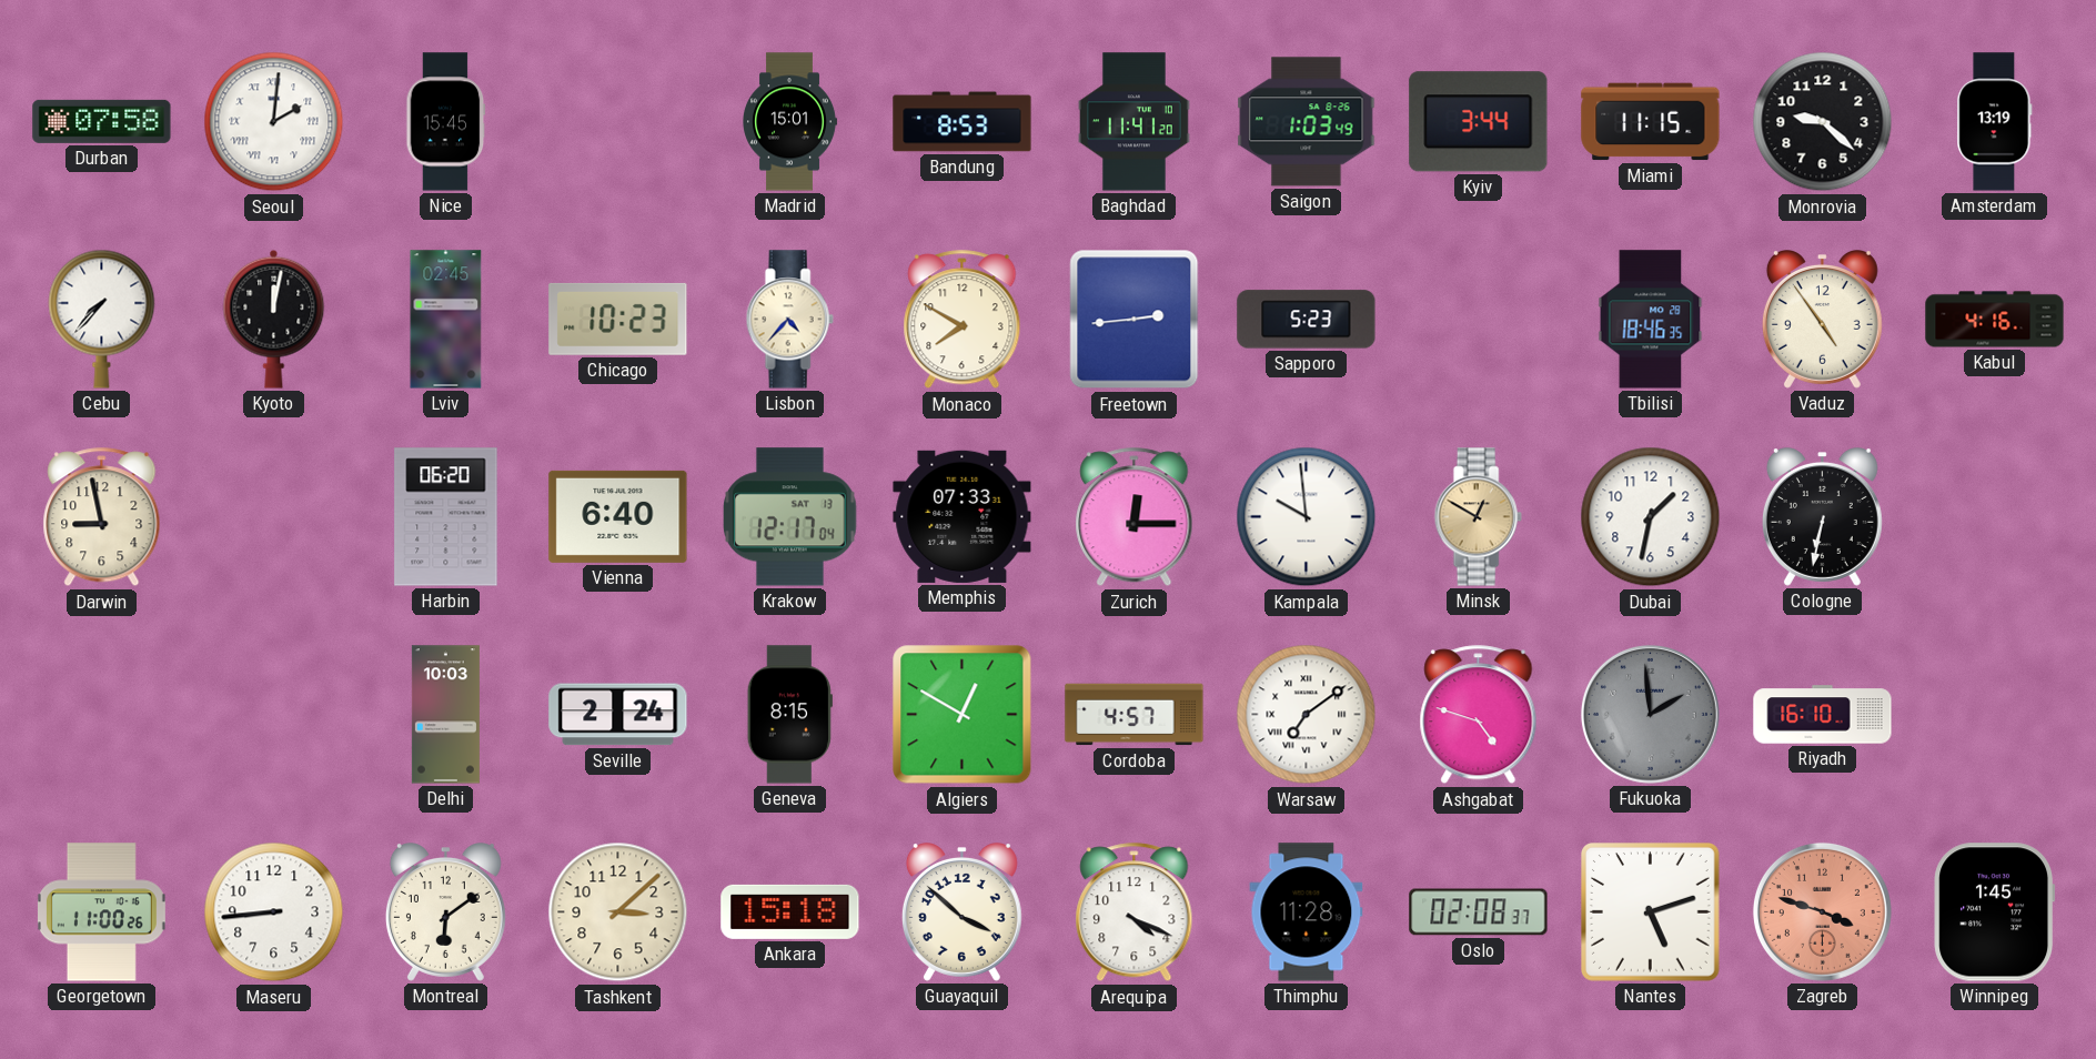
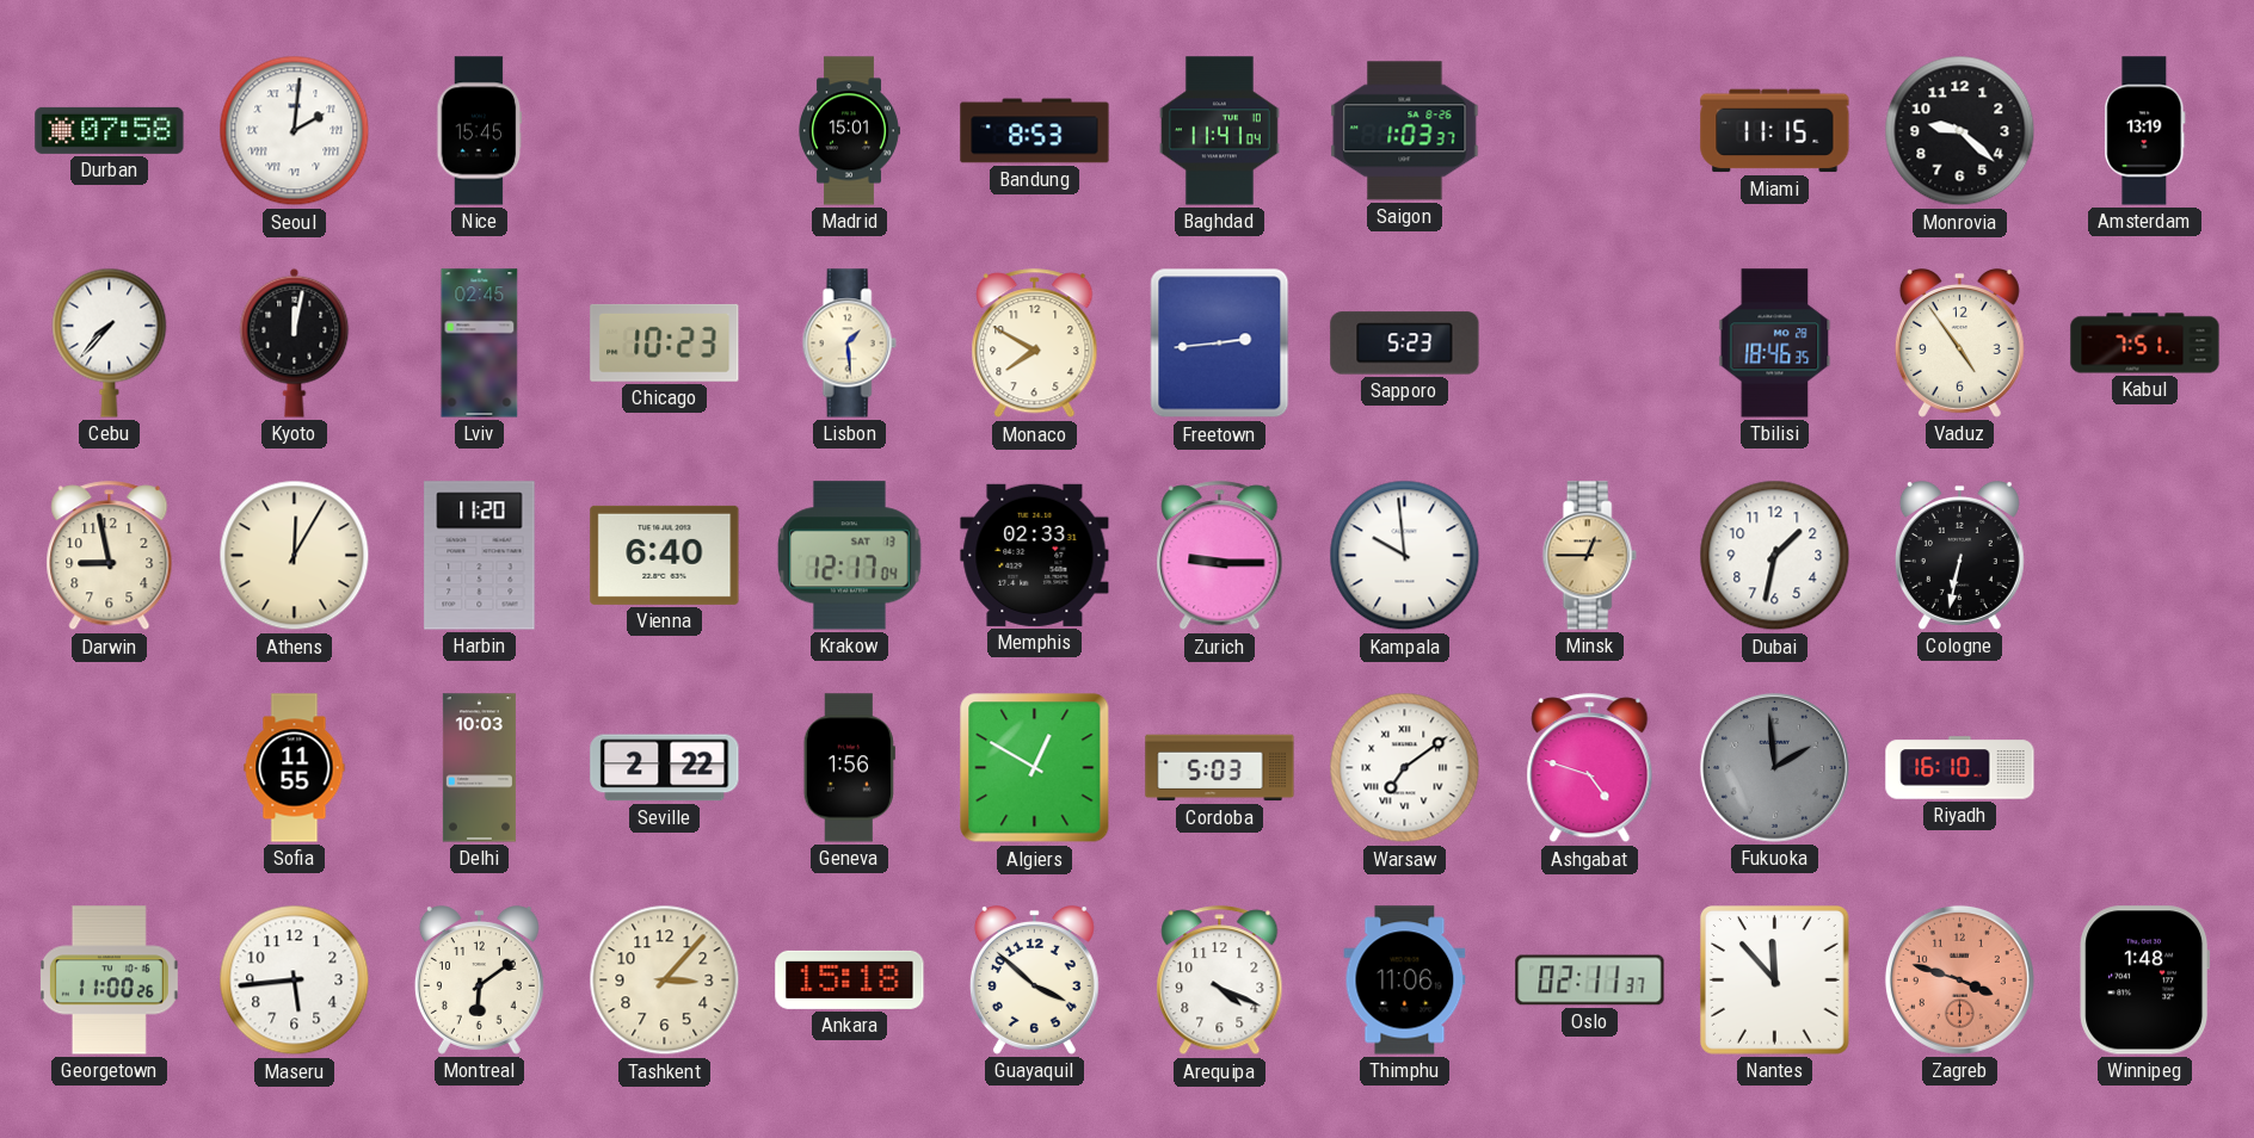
Baghdad: 11:41:20 -> 11:41:04
Saigon: 1:03:49 -> 1:03:37
Kyiv: 3:44 -> none
Lisbon: 4:37 -> 1:29
Kabul: 4:16 -> 7:51
Athens: none -> 12:05
Harbin: 06:20 -> 11:20
Memphis: 07:33 -> 02:33
Zurich: 12:15 -> 9:15
Minsk: 12:50 -> 12:45
Sofia: none -> 11:55
Seville: 2:24 -> 2:22
Geneva: 8:15 -> 1:56
Cordoba: 4:57 -> 5:03
Maseru: 8:44 -> 5:44
Tashkent: 3:08 -> 3:07
Thimphu: 11:28 -> 11:06
Oslo: 02:08 -> 02:11
Nantes: 5:12 -> 11:53
Winnipeg: 1:45 -> 1:48
